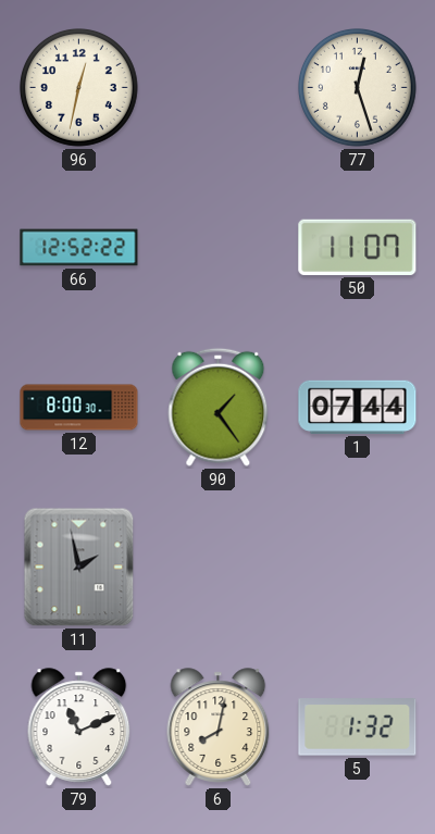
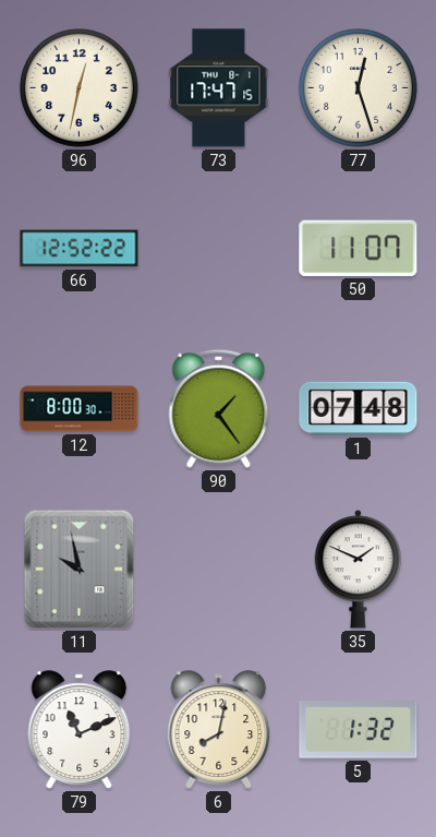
73: none -> 17:47
1: 07:44 -> 07:48
11: 1:58 -> 9:58
35: none -> 1:49
